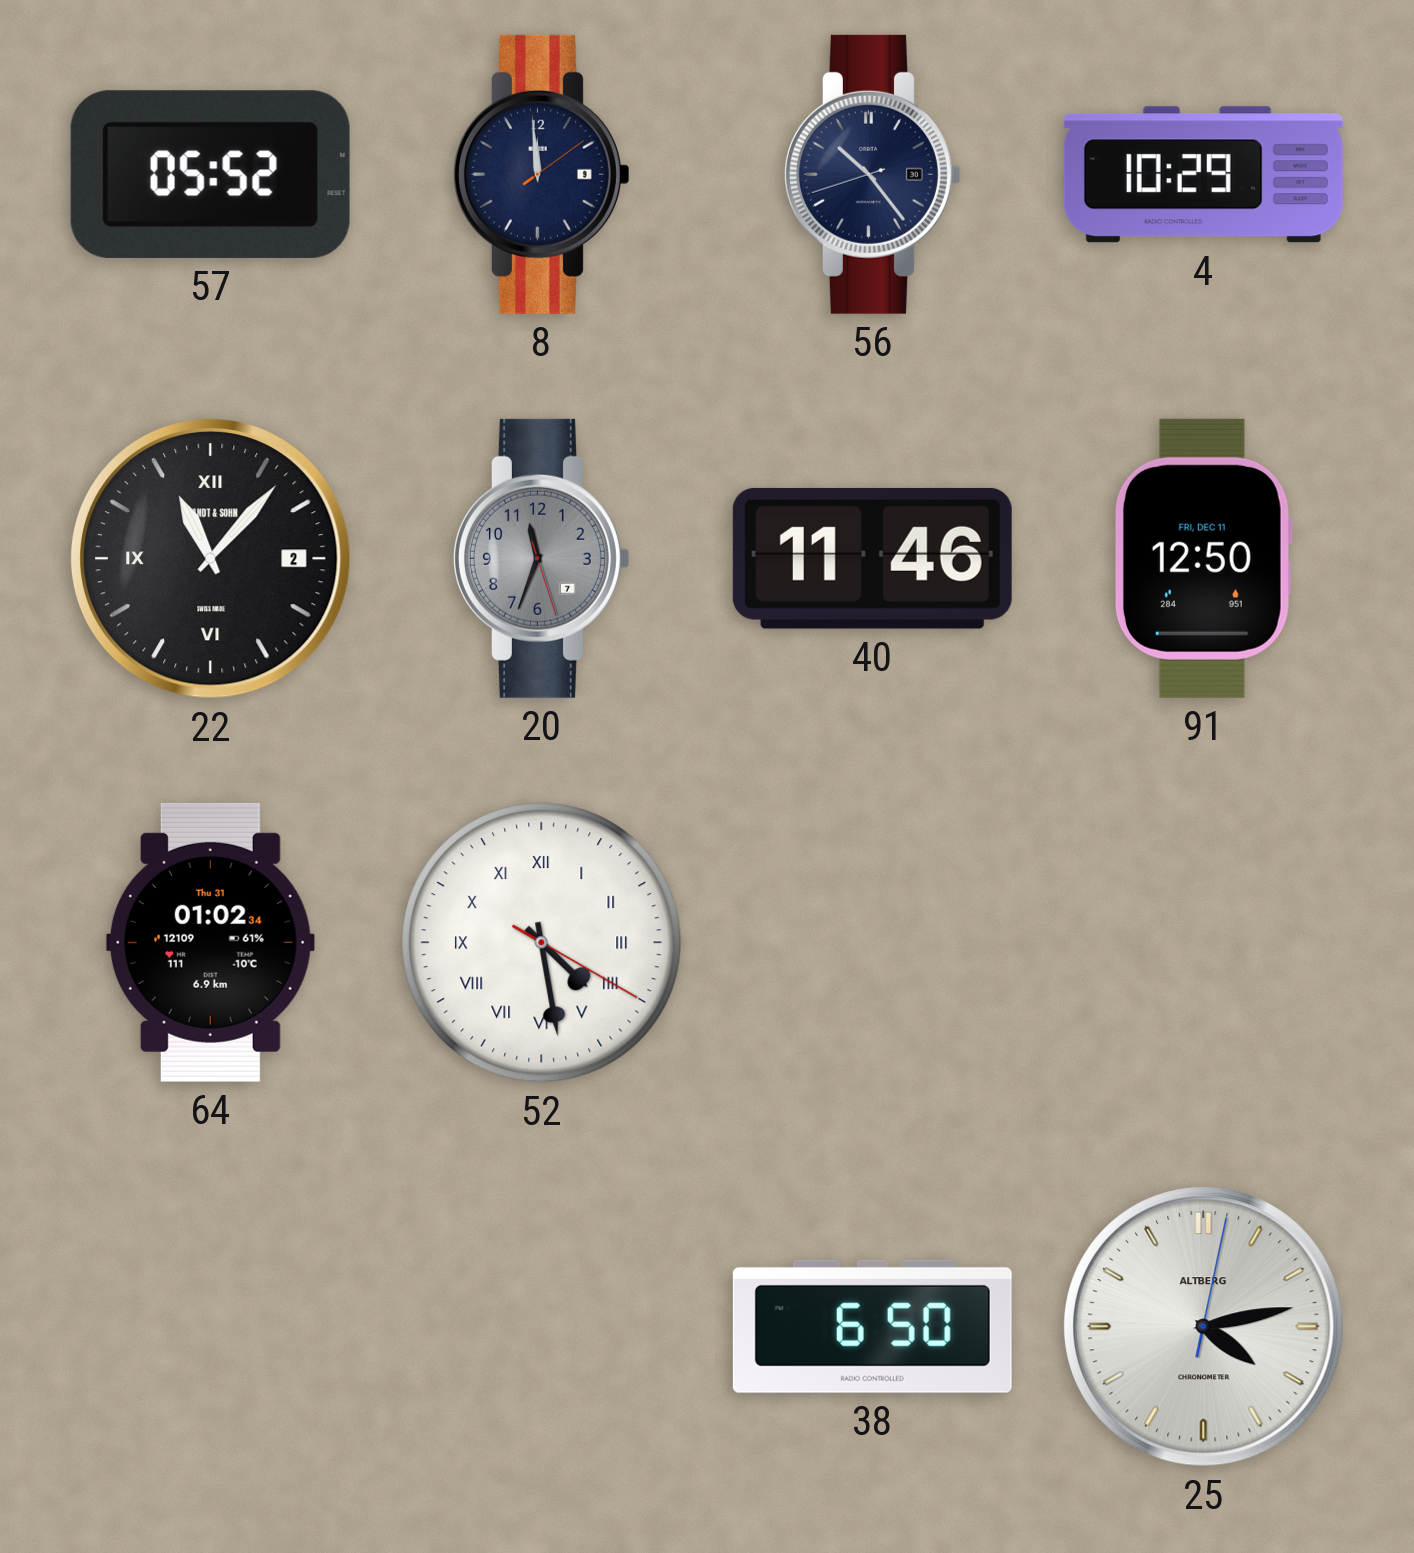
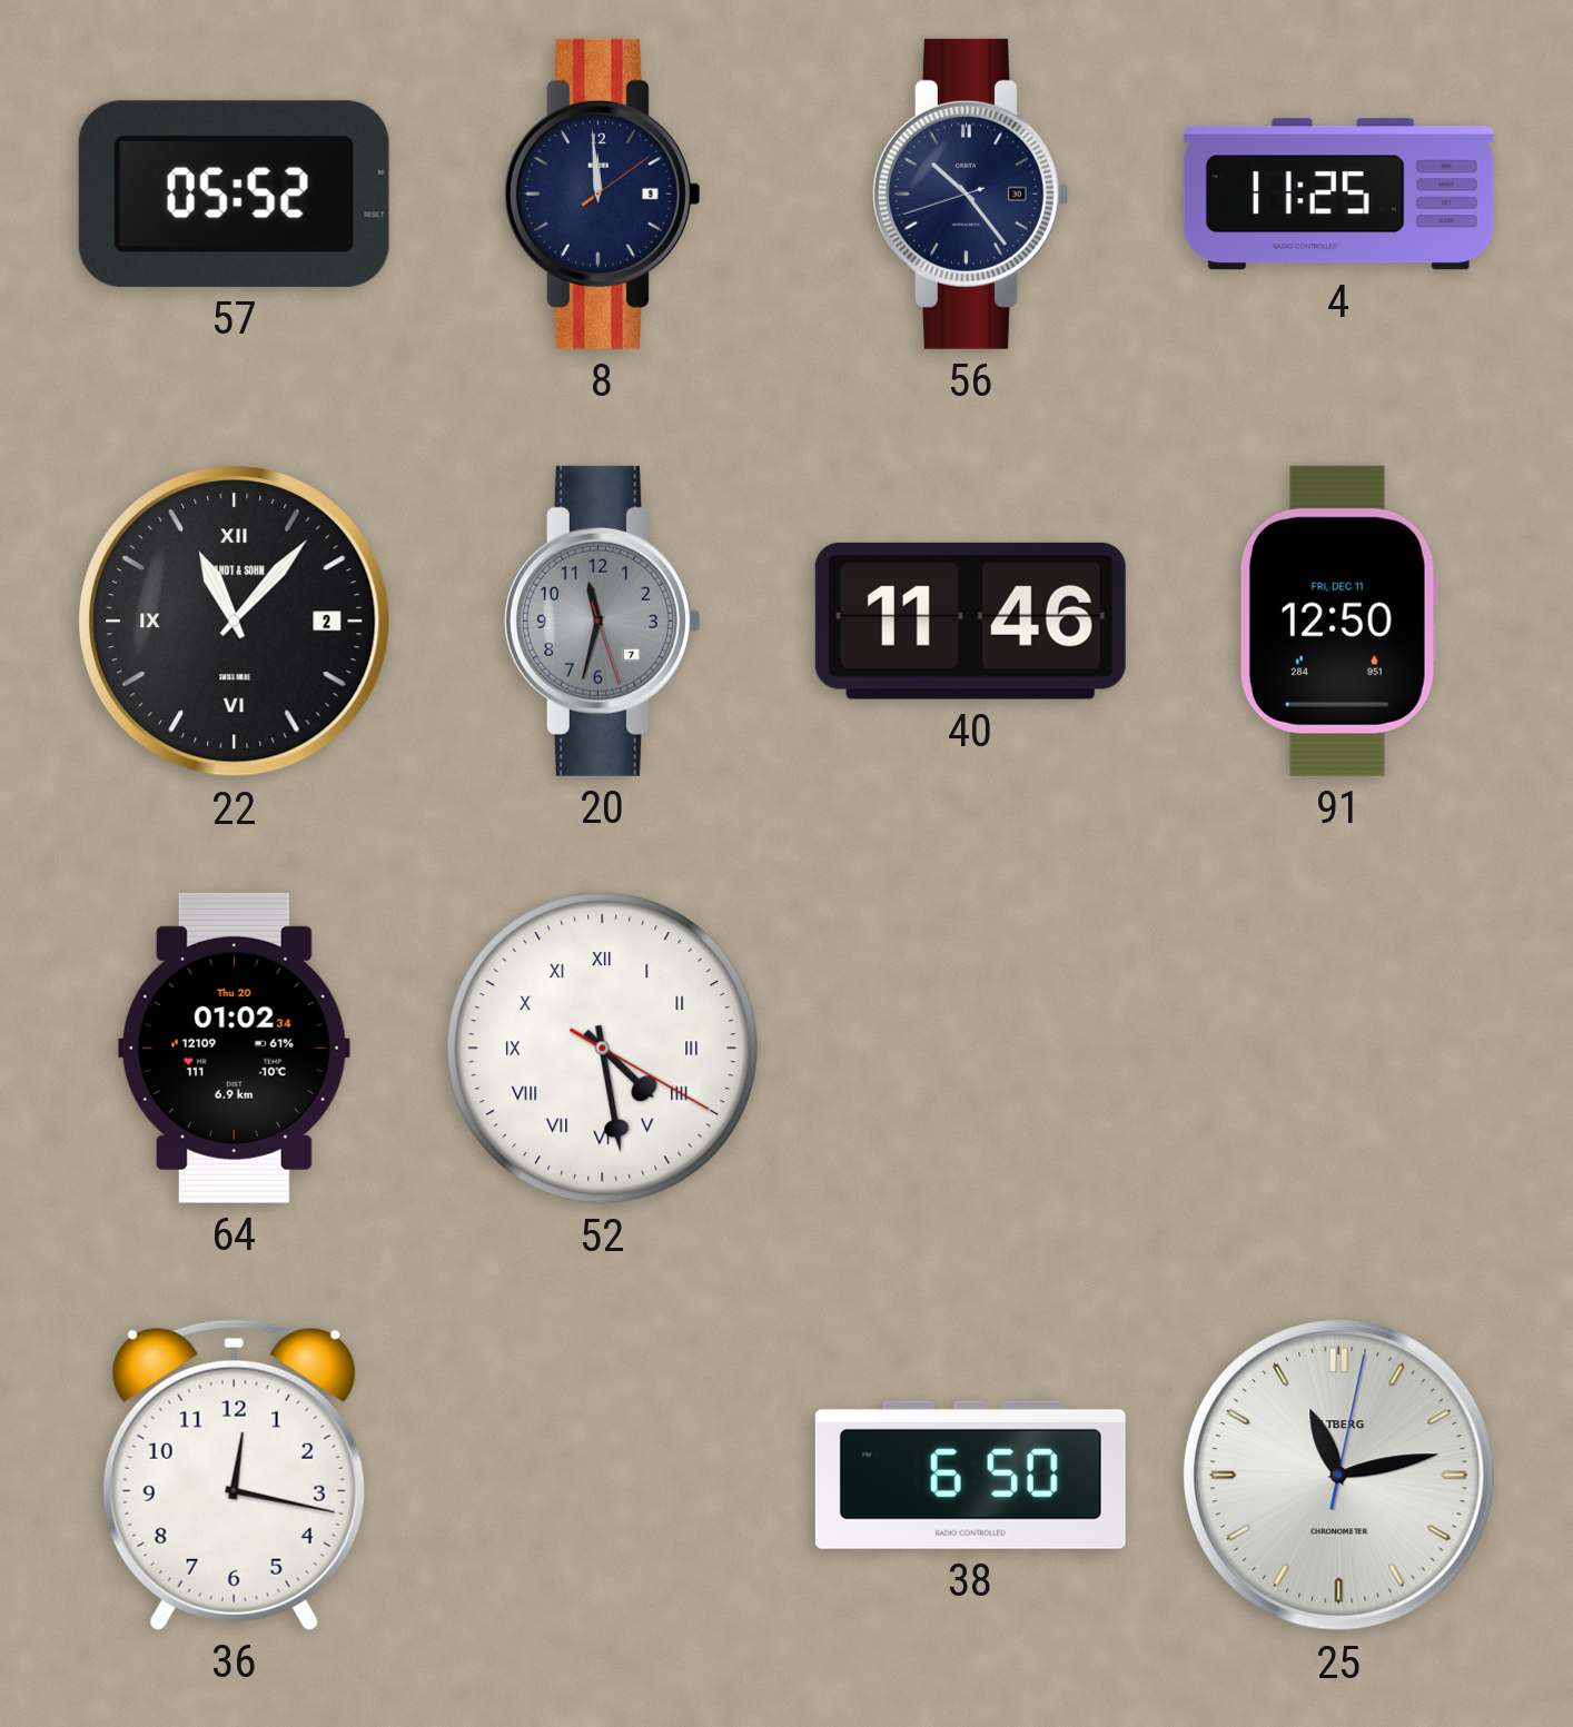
4: 10:29 -> 11:25
20: 11:33 -> 11:32
64 date: Thu 31 -> Thu 20
36: none -> 12:17
25: 4:13 -> 11:13
